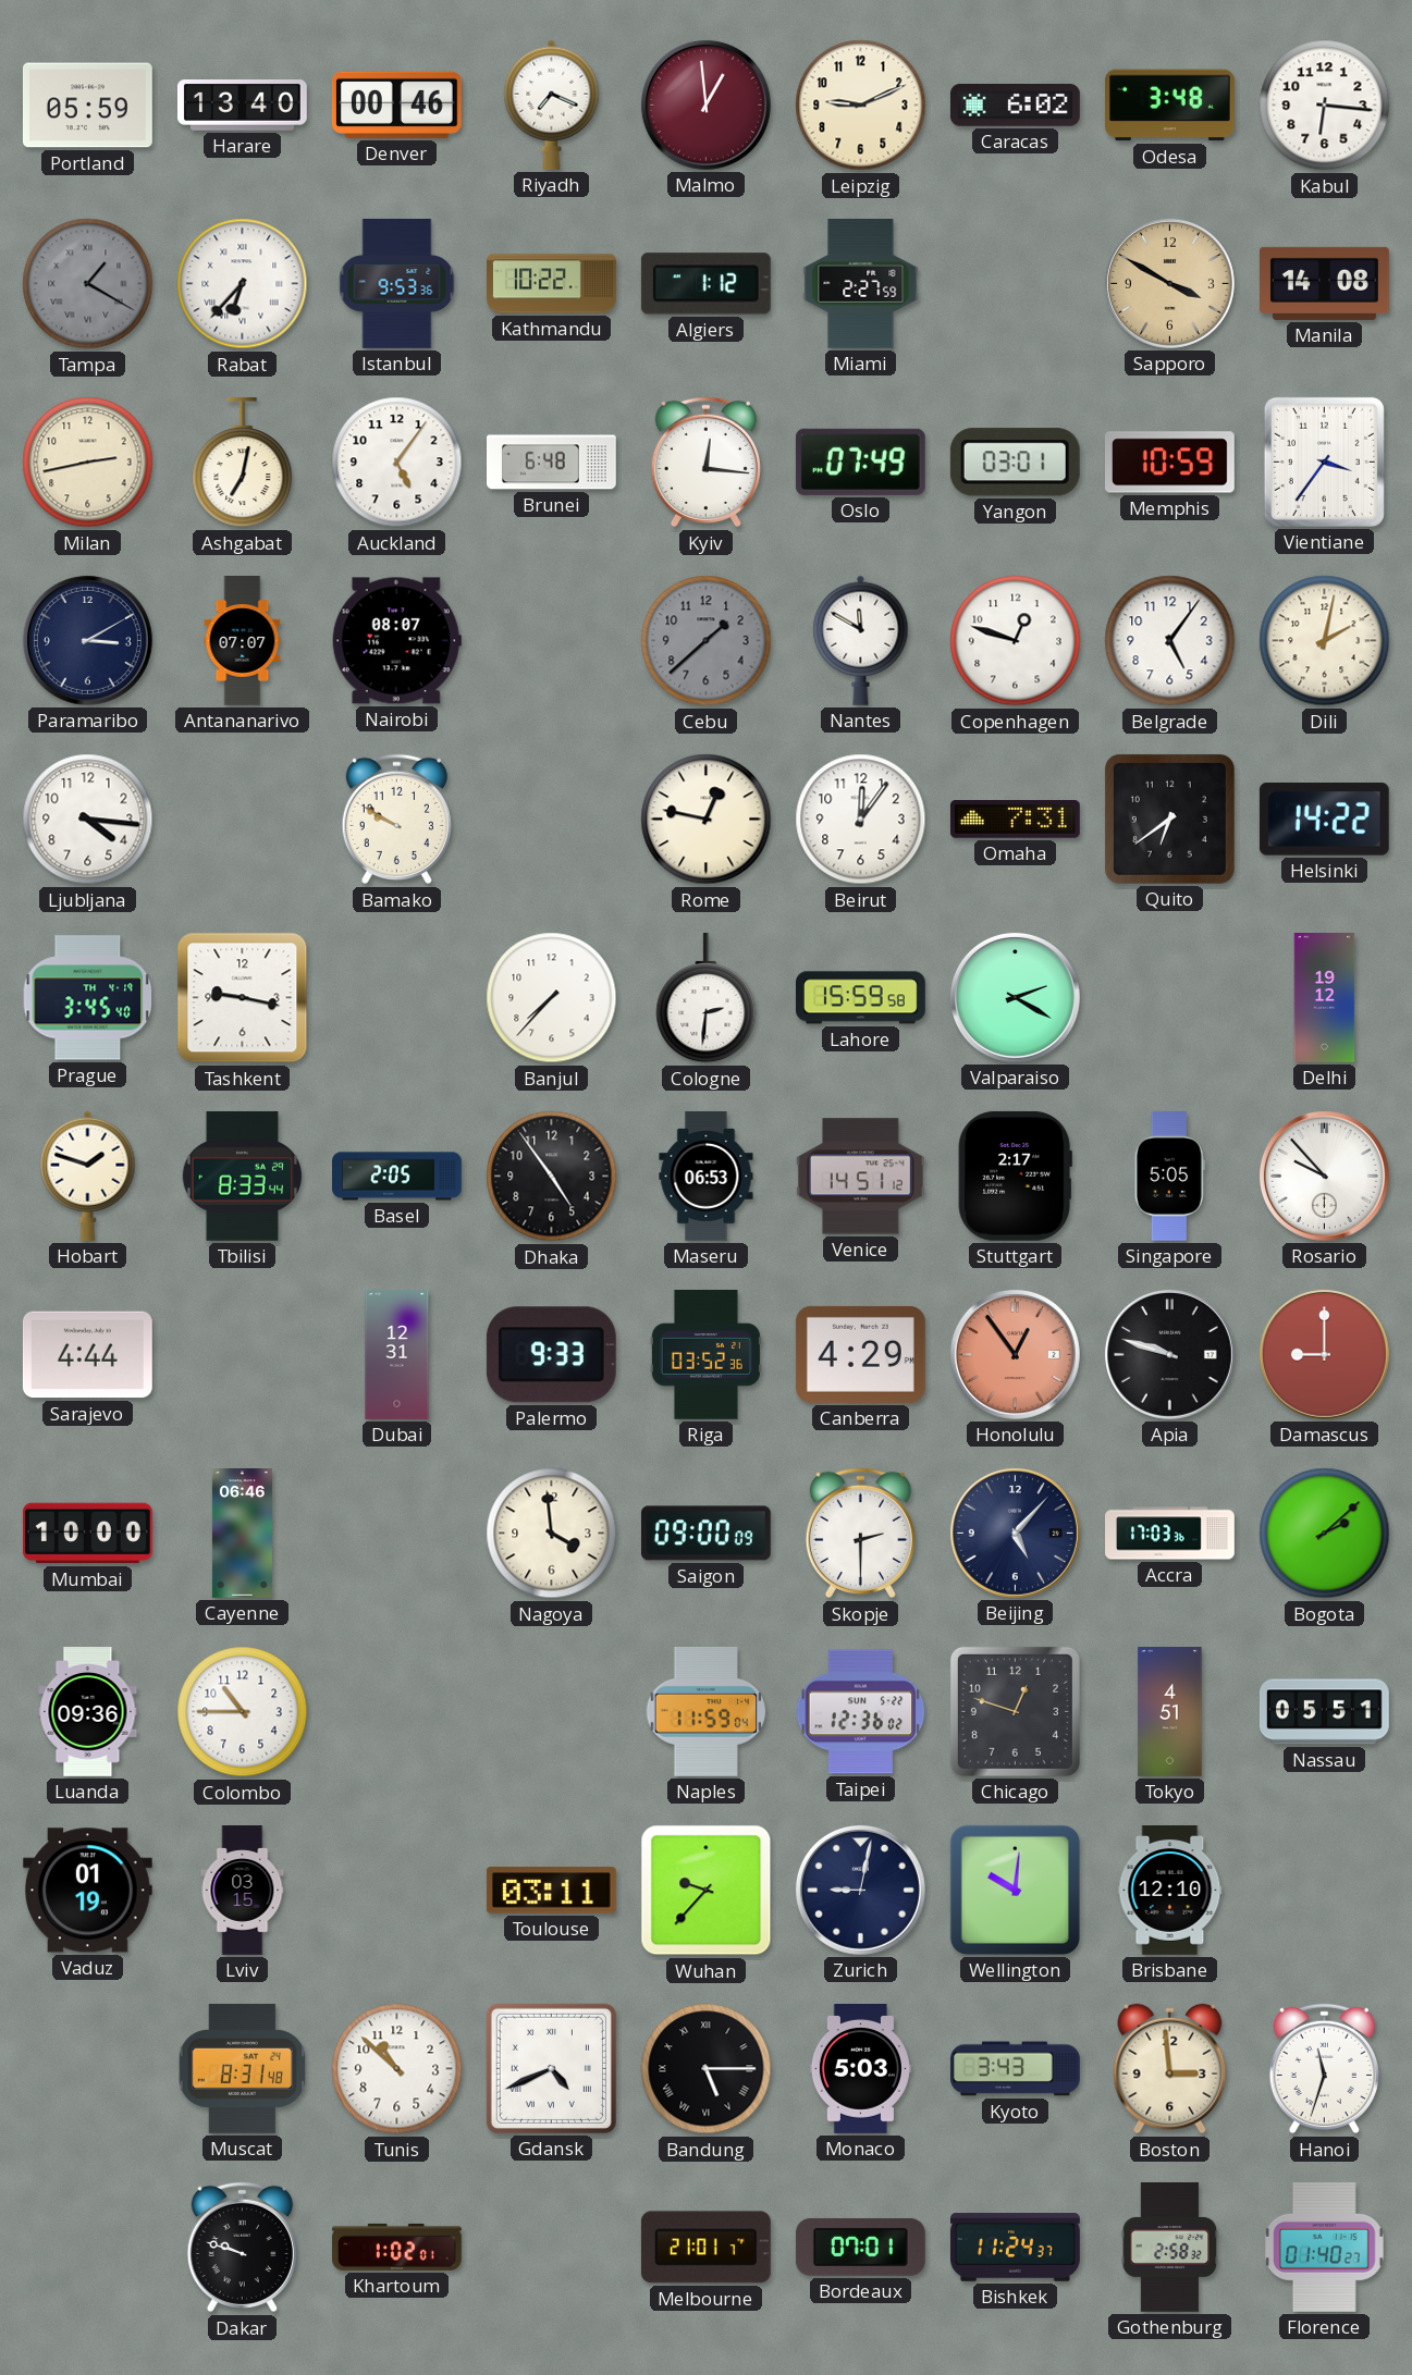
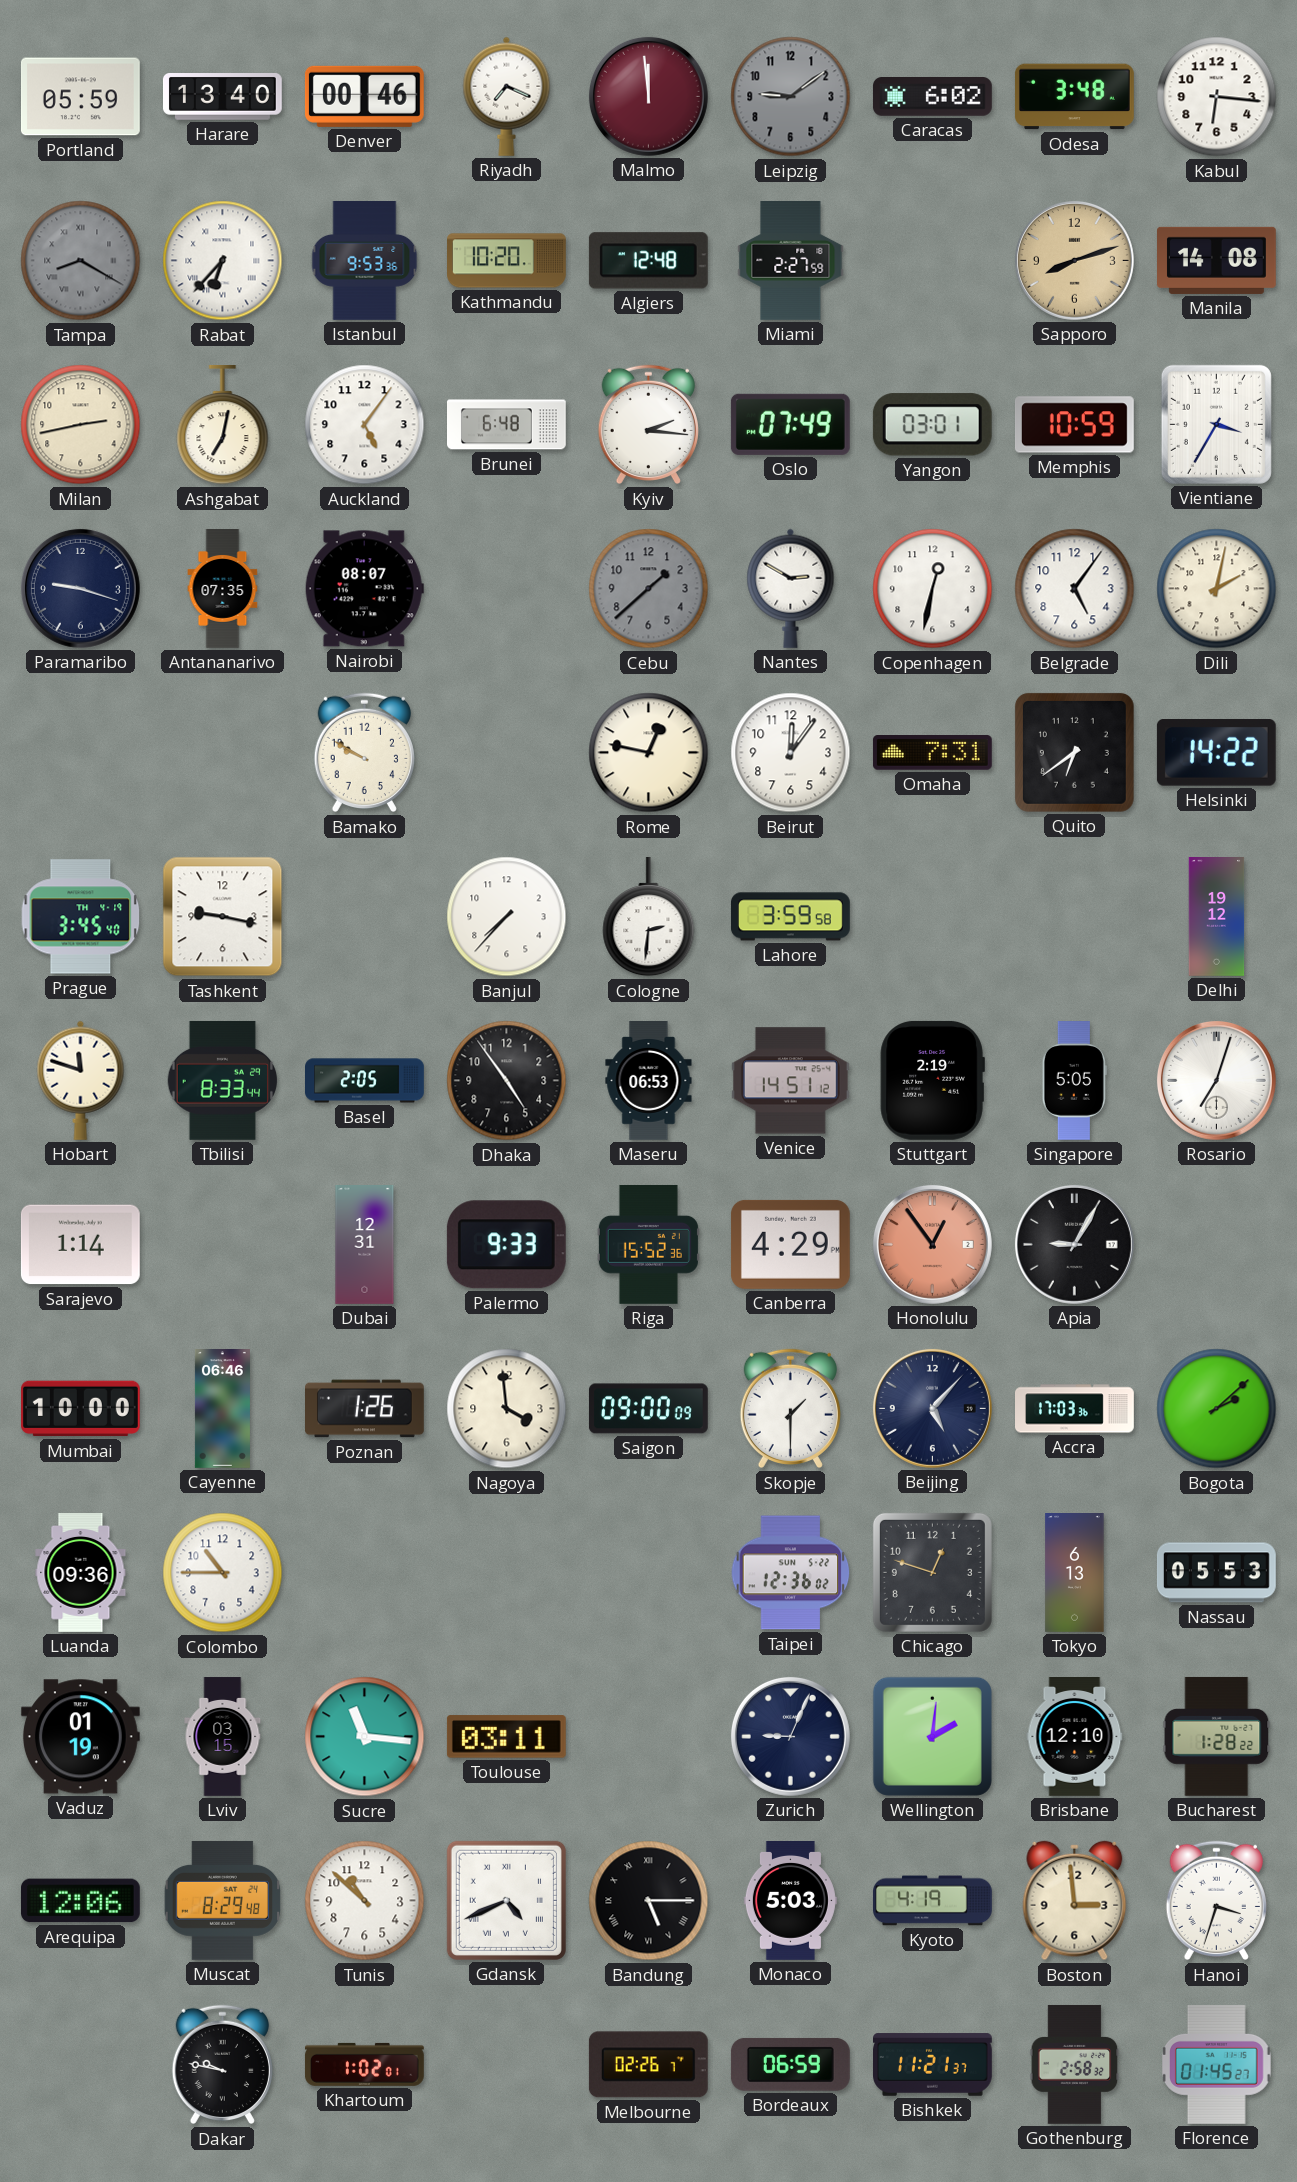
Malmo: 12:59 -> 11:59
Leipzig: 9:11 -> 9:09
Leipzig dial: cream -> grey
Tampa: 1:20 -> 8:20
Kathmandu: 10:22 -> 10:20
Algiers: 1:12 -> 12:48
Sapporo: 3:50 -> 8:12
Kyiv: 12:16 -> 2:16
Vientiane: 3:36 -> 3:35
Paramaribo: 3:10 -> 9:18
Antananarivo: 07:07 -> 07:35
Nantes: 11:50 -> 2:50
Copenhagen: 12:48 -> 12:32
Ljubljana: 4:16 -> none
Lahore: 15:59 -> 3:59
Valparaiso: 2:20 -> none
Hobart: 1:48 -> 11:48
Stuttgart: 2:17 -> 2:19
Rosario: 9:53 -> 7:03
Sarajevo: 4:44 -> 1:14
Riga: 03:52 -> 15:52
Apia: 9:48 -> 9:05
Damascus: 9:00 -> none
Poznan: none -> 1:26
Skopje: 2:30 -> 1:30
Naples: 11:59 -> none
Tokyo: 4:51 -> 6:13
Nassau: 05:51 -> 05:53
Sucre: none -> 11:16
Wuhan: 9:37 -> none
Zurich: 9:02 -> 9:04
Wellington: 10:01 -> 2:01
Bucharest: none -> 1:28
Arequipa: none -> 12:06
Muscat: 8:31 -> 8:29
Kyoto: 3:43 -> 4:19
Hanoi: 11:33 -> 3:33
Dakar: 9:48 -> 9:47
Melbourne: 21:01 -> 02:26
Bordeaux: 07:01 -> 06:59
Bishkek: 11:24 -> 11:21
Florence: 01:40 -> 01:45
